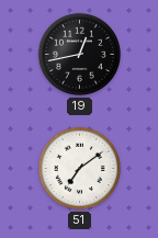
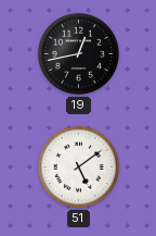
51: 7:09 -> 5:09
